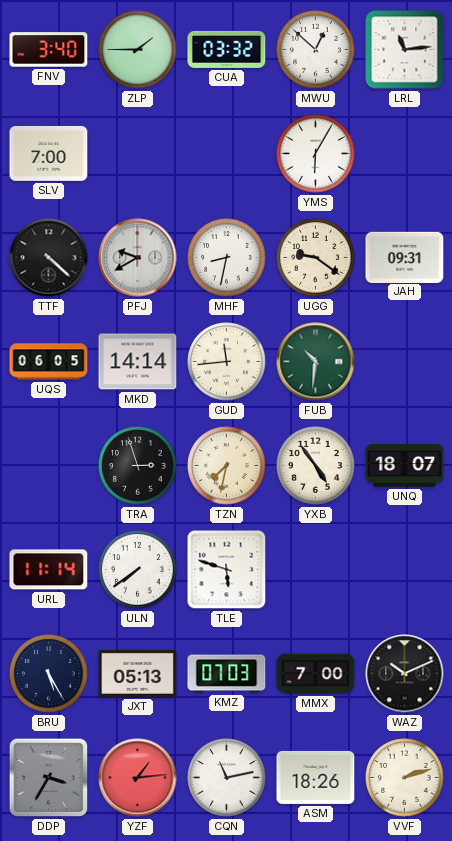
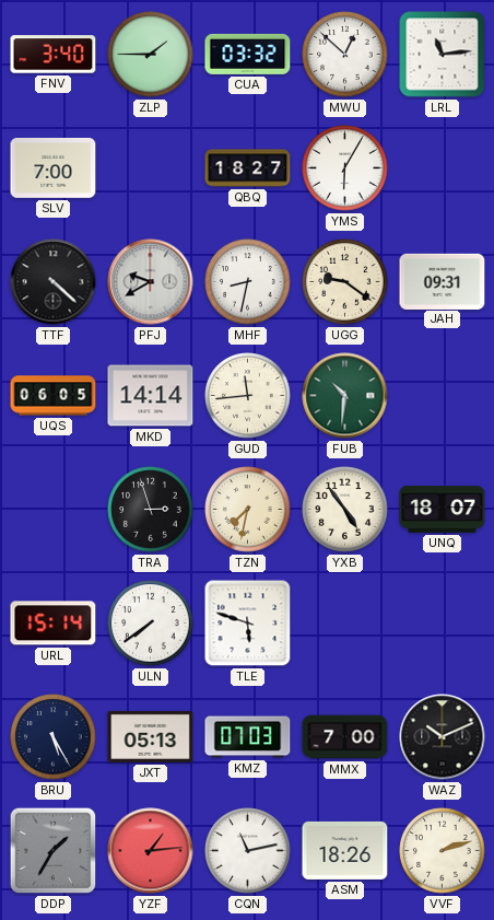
QBQ: none -> 18:27
URL: 11:14 -> 15:14
DDP: 3:35 -> 1:35
